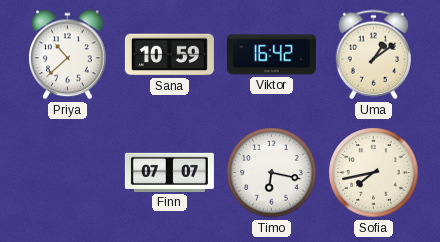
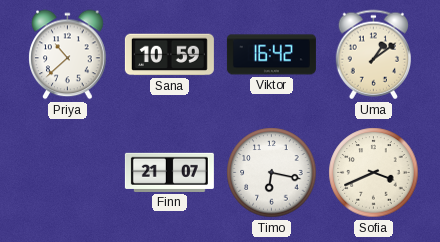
Finn: 07:07 -> 21:07
Sofia: 7:43 -> 3:41
